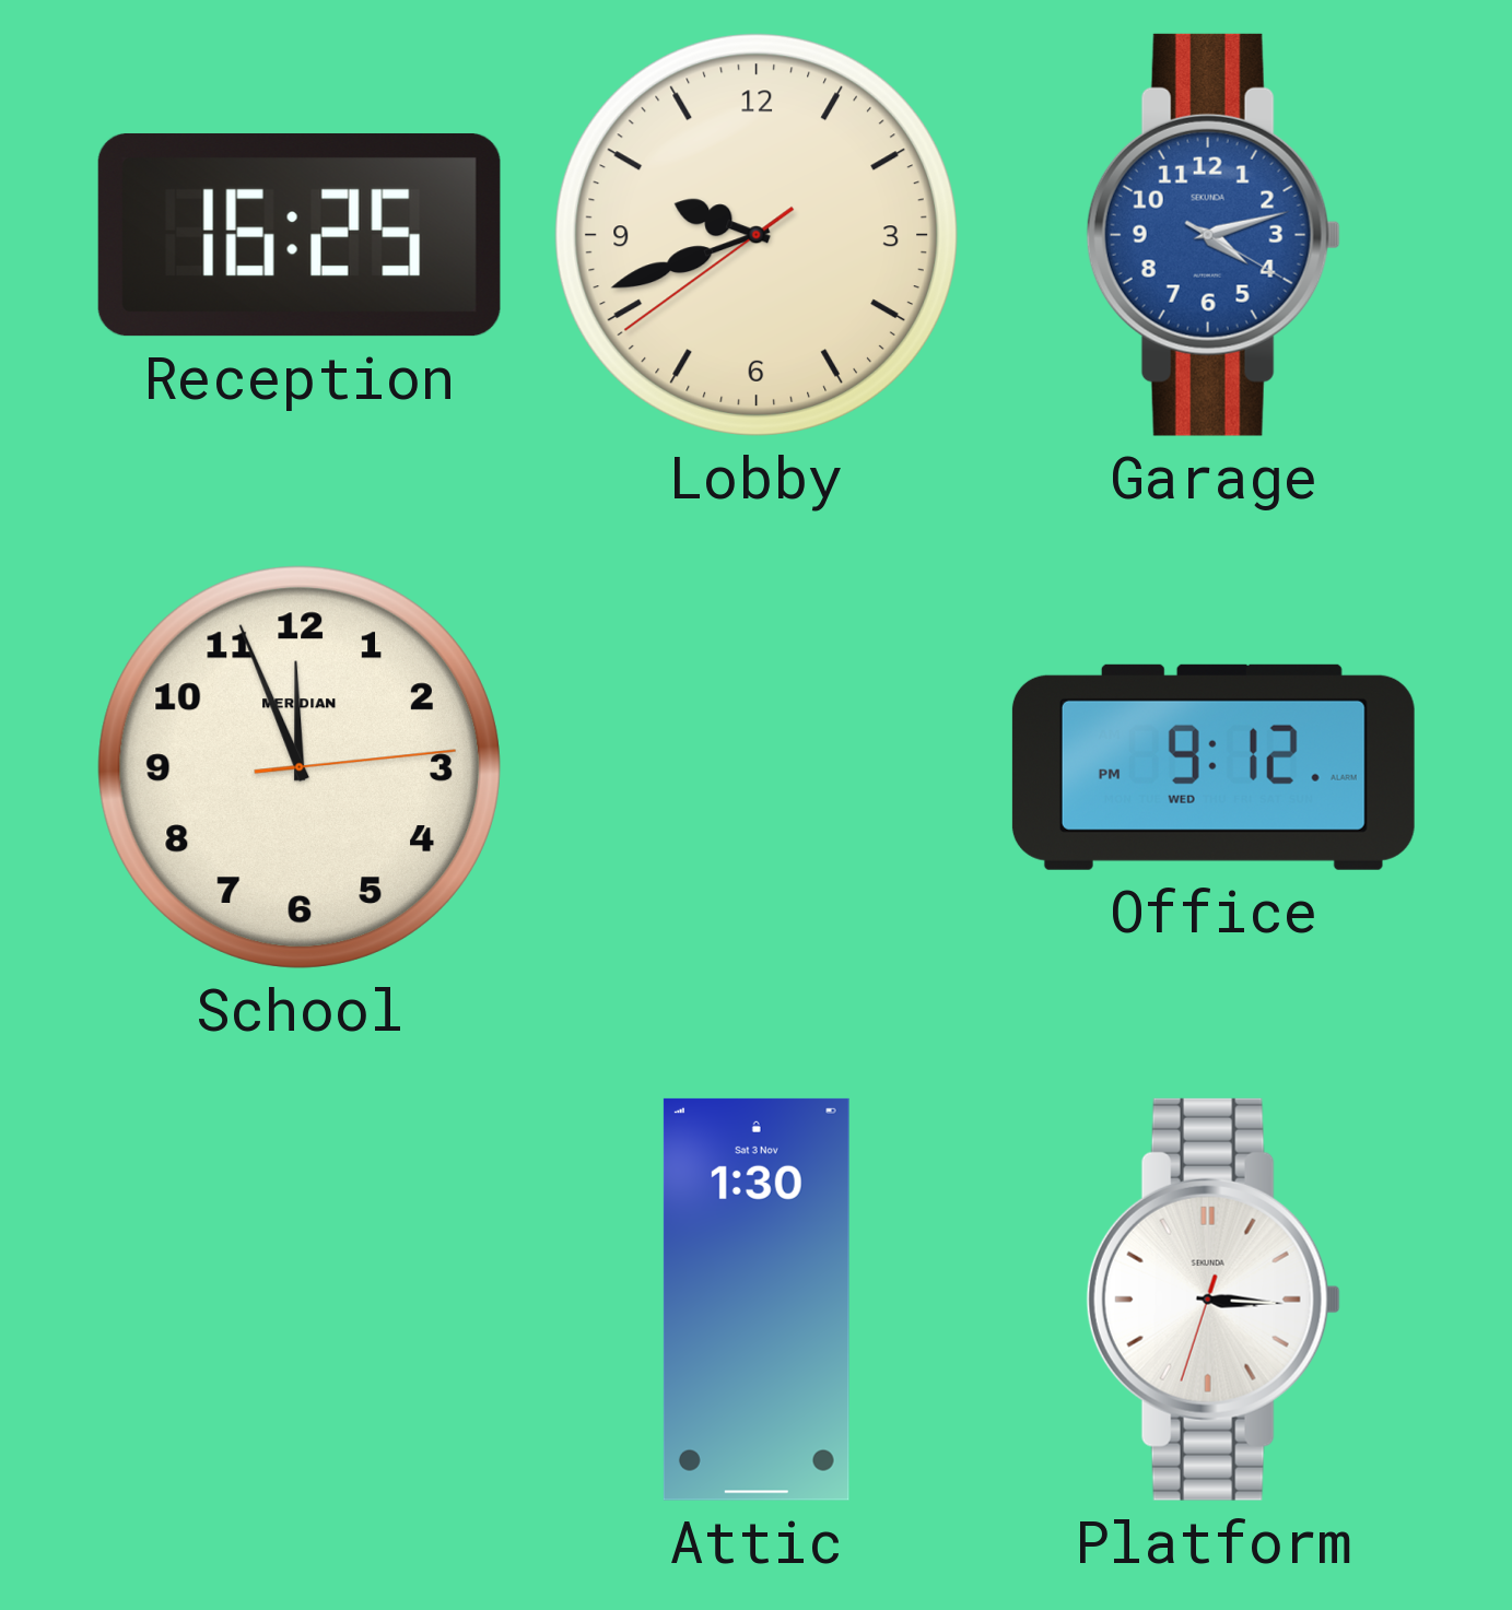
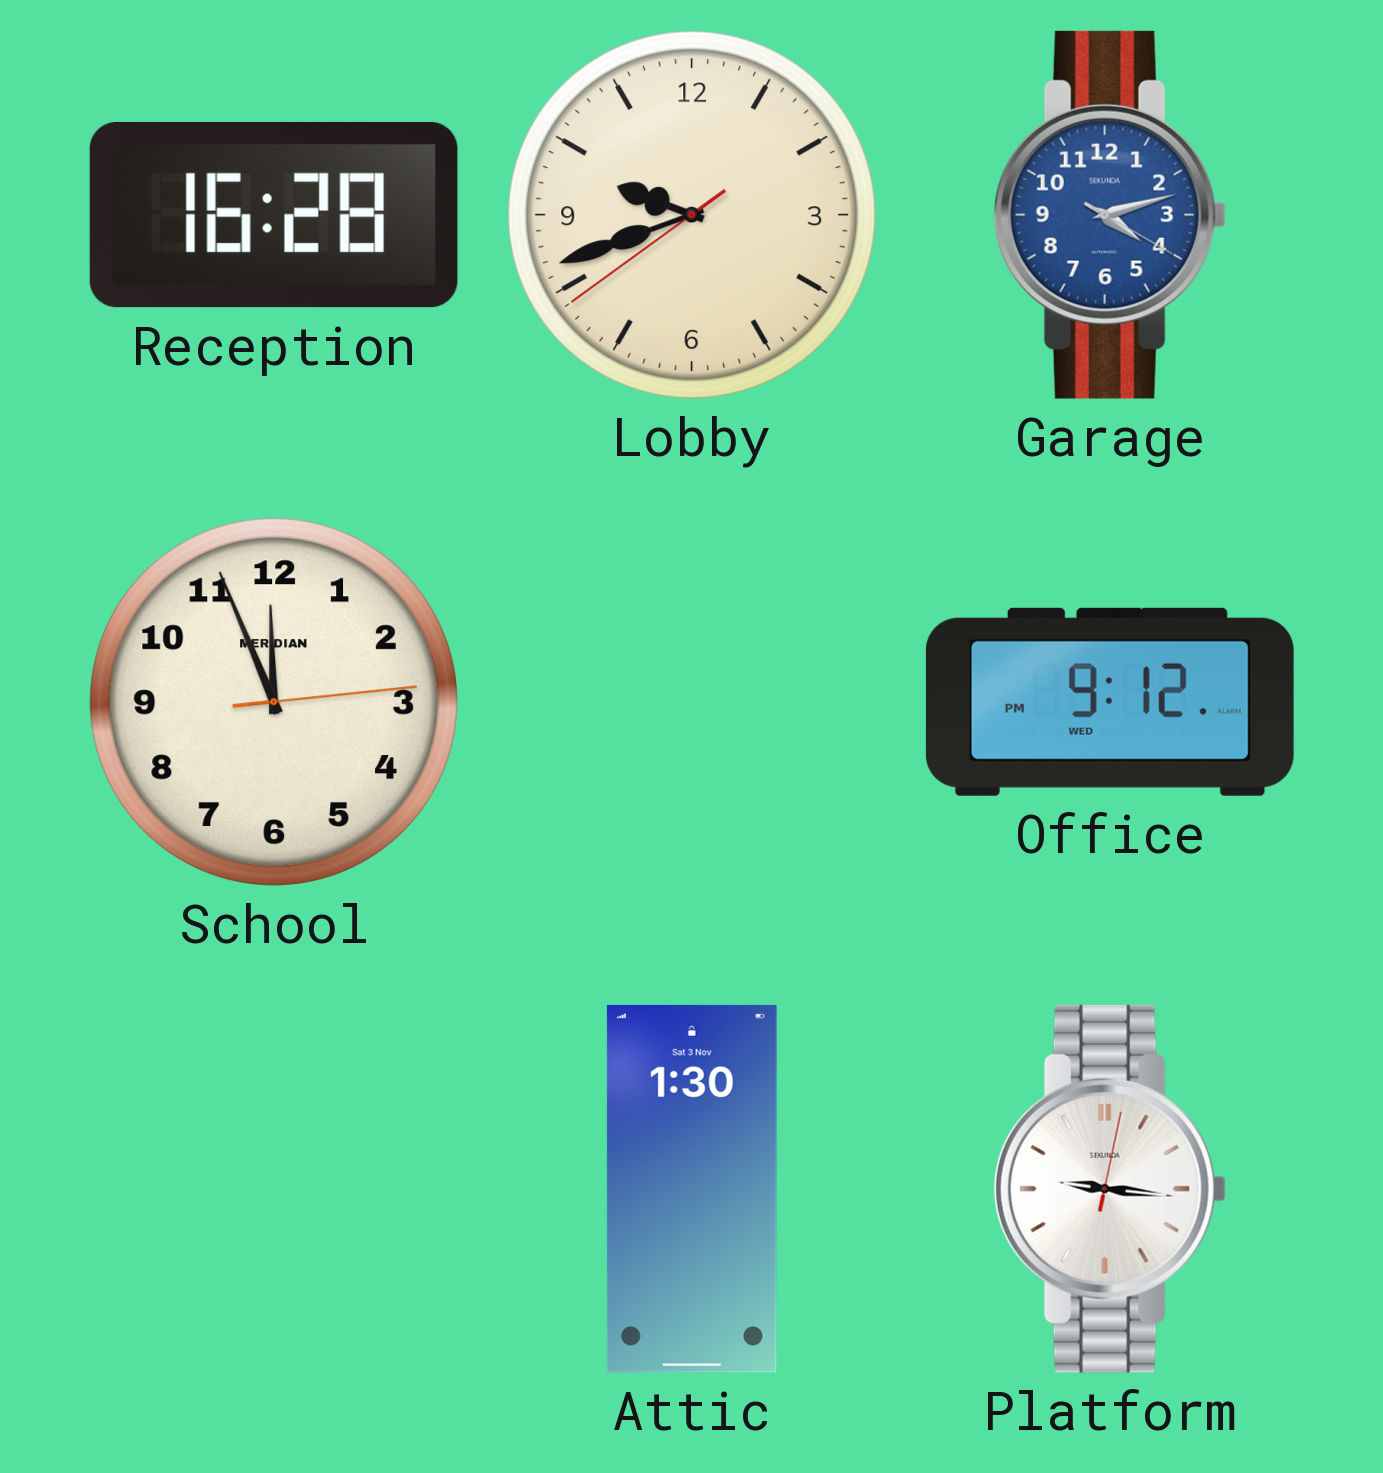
Reception: 16:25 -> 16:28
Platform: 3:15 -> 9:16
